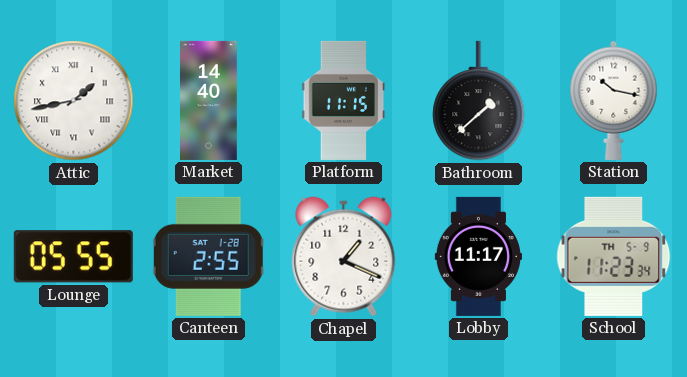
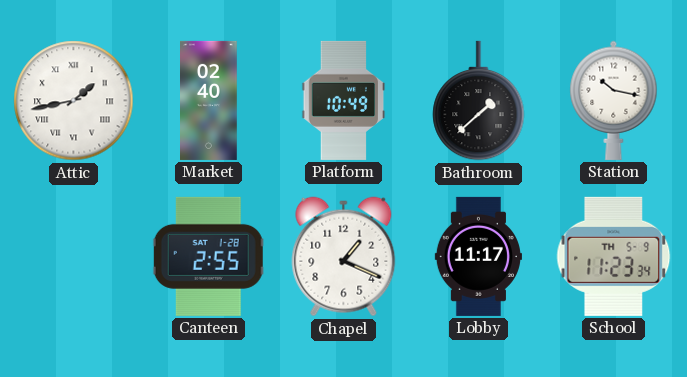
Market: 14:40 -> 02:40
Platform: 11:15 -> 10:49
Lounge: 05:55 -> none
